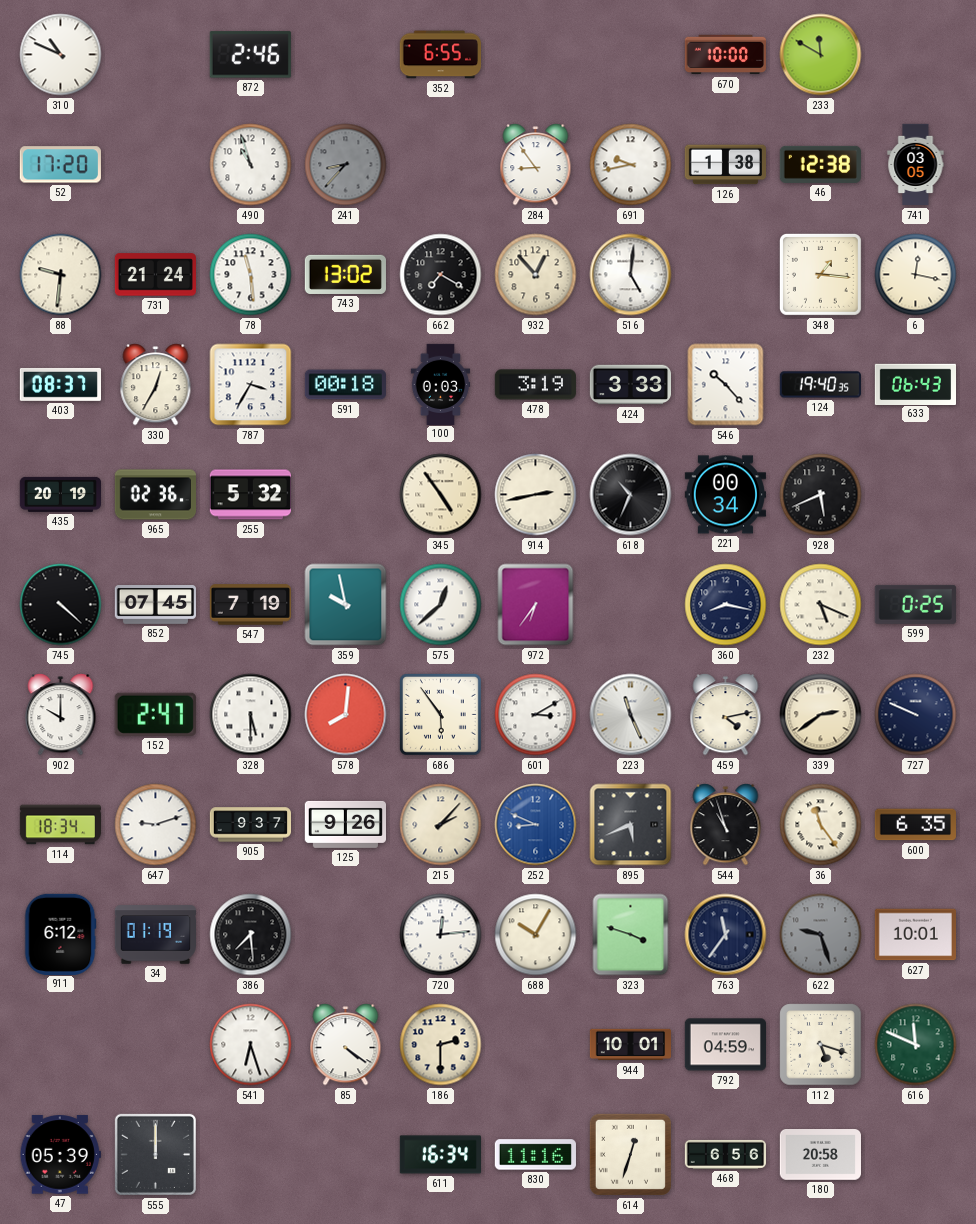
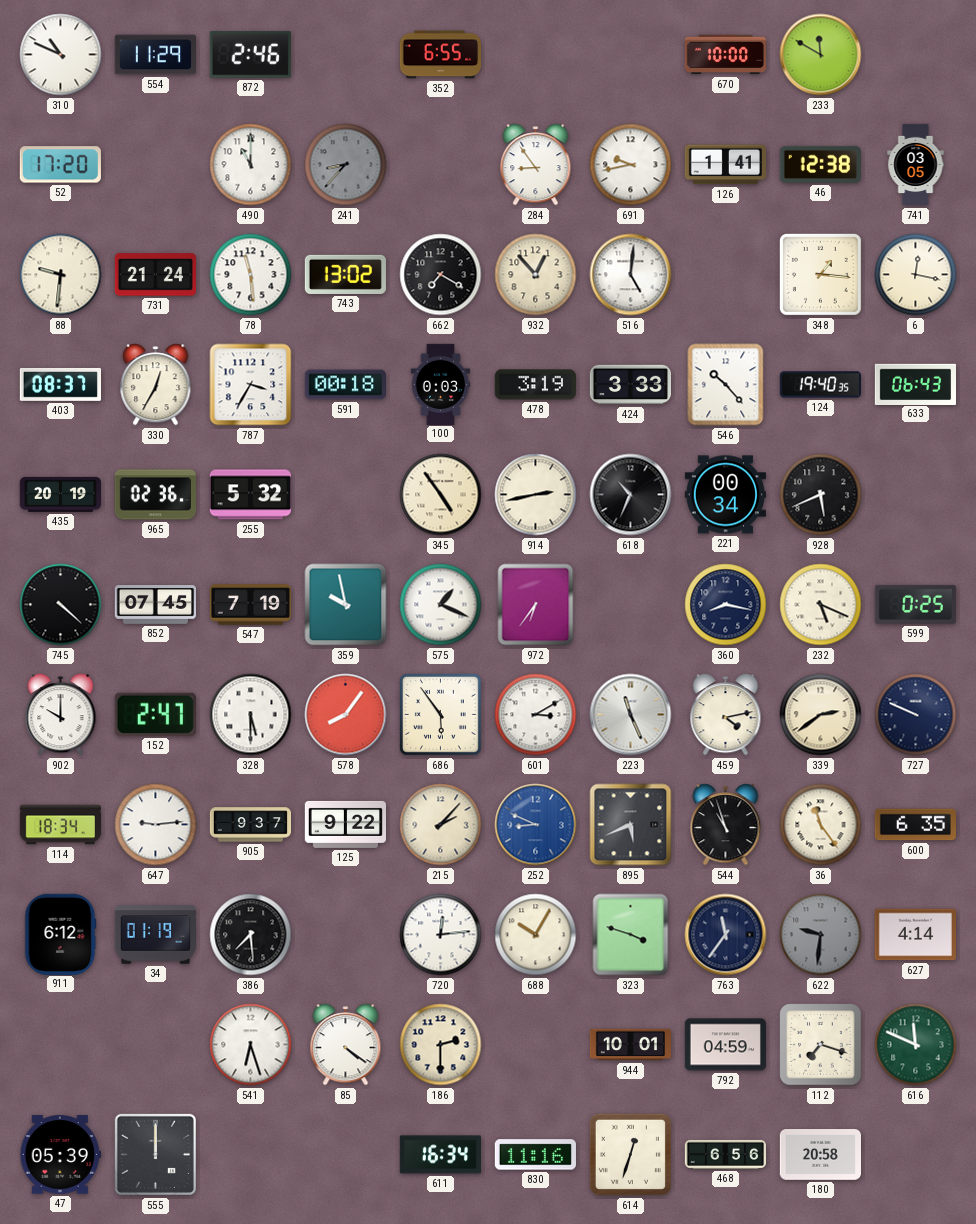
554: none -> 11:29
490: 10:57 -> 11:00
126: 1:38 -> 1:41
575: 12:38 -> 1:19
578: 8:01 -> 8:06
647: 9:12 -> 9:14
125: 9:26 -> 9:22
622: 9:27 -> 9:31
627: 10:01 -> 4:14
112: 5:18 -> 7:18
